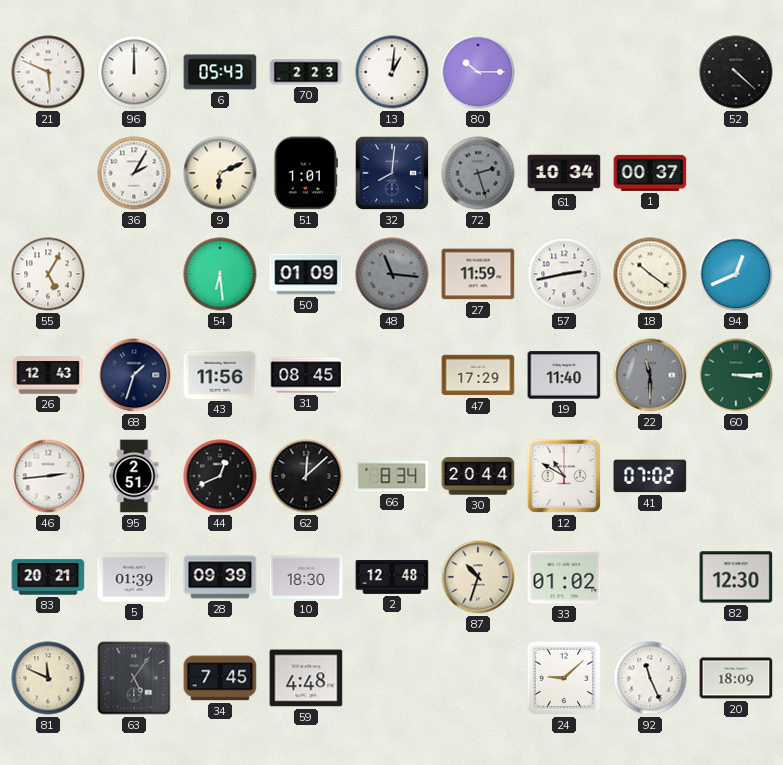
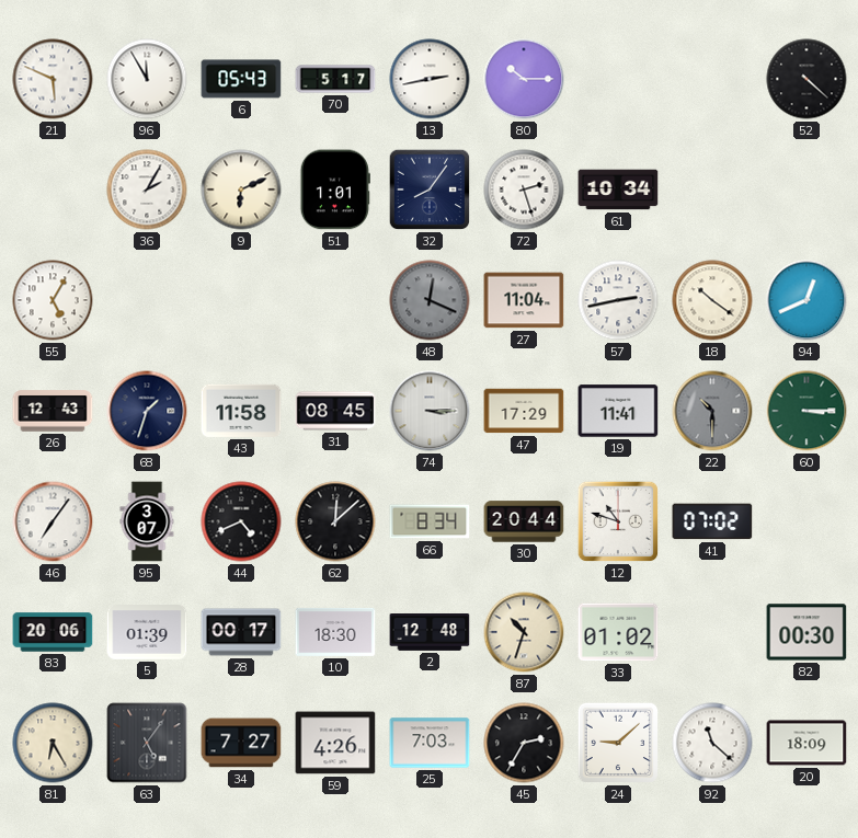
96: 12:00 -> 11:55
70: 2:23 -> 5:17
13: 1:01 -> 2:43
32: 8:01 -> 8:06
72 dial: grey -> white
1: 00:37 -> none
54: 6:29 -> none
50: 01:09 -> none
48: 11:16 -> 12:19
27: 11:59 -> 11:04
43: 11:56 -> 11:58
74: none -> 3:15
19: 11:40 -> 11:41
22: 11:30 -> 10:30
46: 2:44 -> 7:06
95: 2:51 -> 3:07
44: 12:41 -> 4:41
12: 10:50 -> 10:48
83: 20:21 -> 20:06
28: 09:39 -> 00:17
82: 12:30 -> 00:30
81: 11:49 -> 6:25
34: 7:45 -> 7:27
59: 4:48 -> 4:26
25: none -> 7:03
45: none -> 2:35
92: 11:26 -> 11:22
